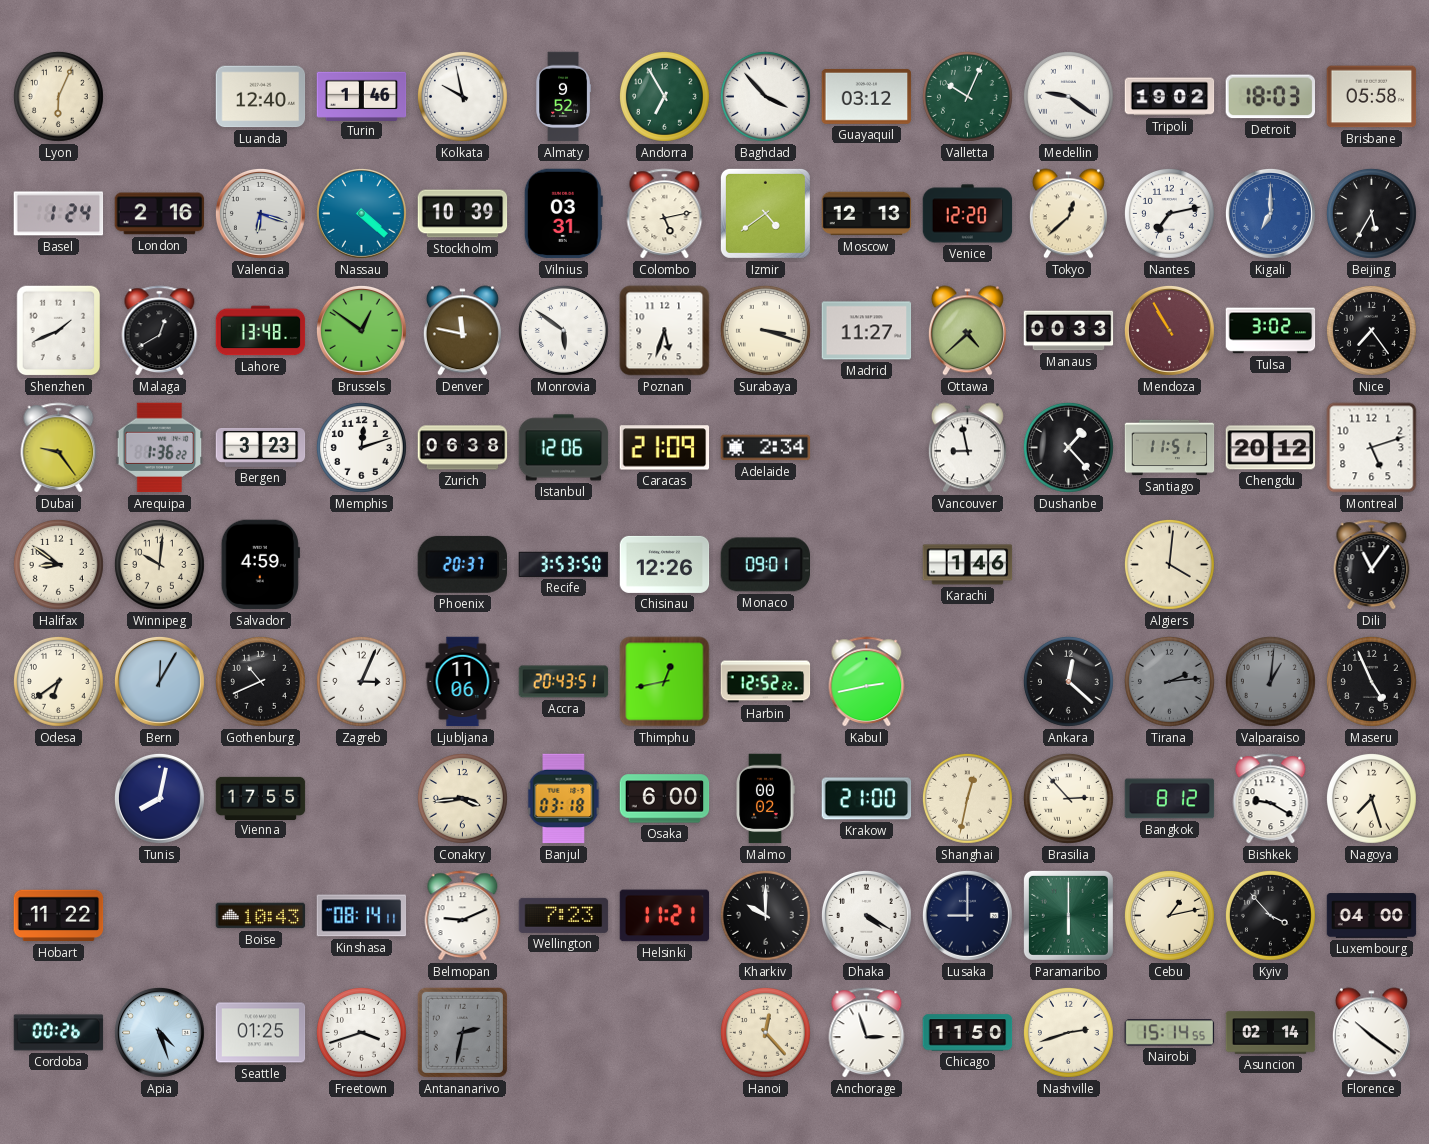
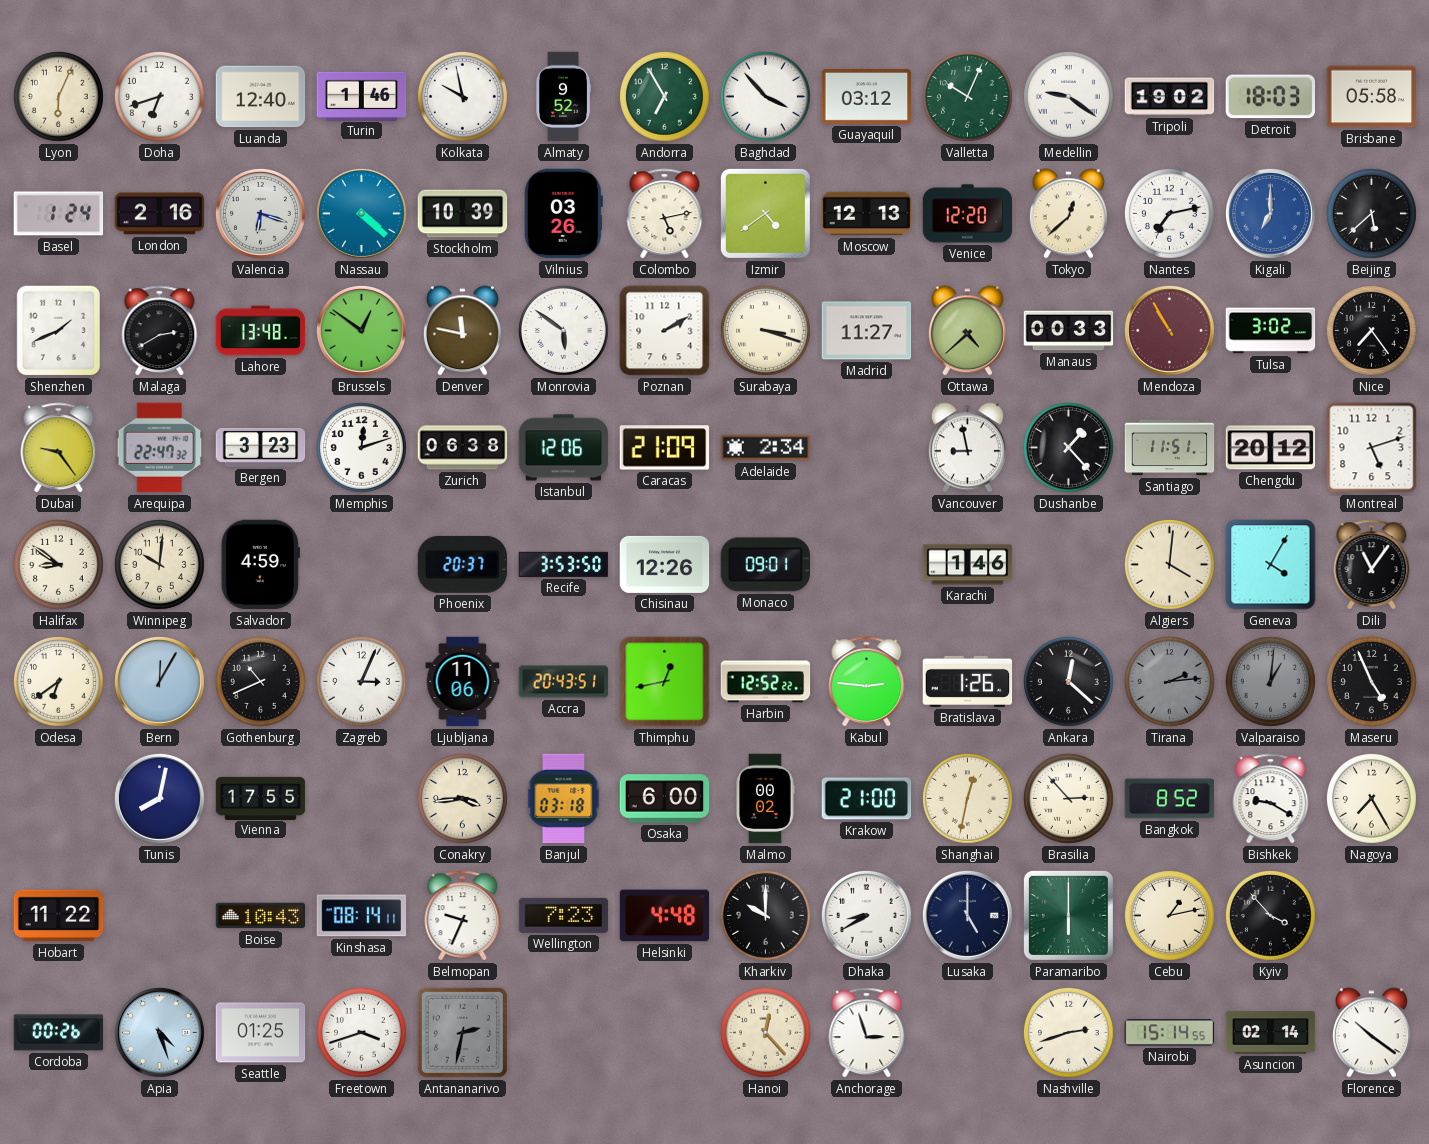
Doha: none -> 6:42
Vilnius: 03:31 -> 03:26
Beijing: 5:35 -> 5:38
Malaga: 12:40 -> 2:40
Poznan: 5:33 -> 2:10
Arequipa: 1:36 -> 22:47
Geneva: none -> 4:05
Kabul: 2:43 -> 2:46
Bratislava: none -> 1:26
Bangkok: 8:12 -> 8:52
Nagoya: 7:27 -> 7:25
Belmopan: 9:11 -> 9:34
Helsinki: 11:21 -> 4:48
Dhaka: 4:20 -> 8:40
Lusaka: 9:00 -> 5:00
Luxembourg: 04:00 -> none
Chicago: 11:50 -> none
